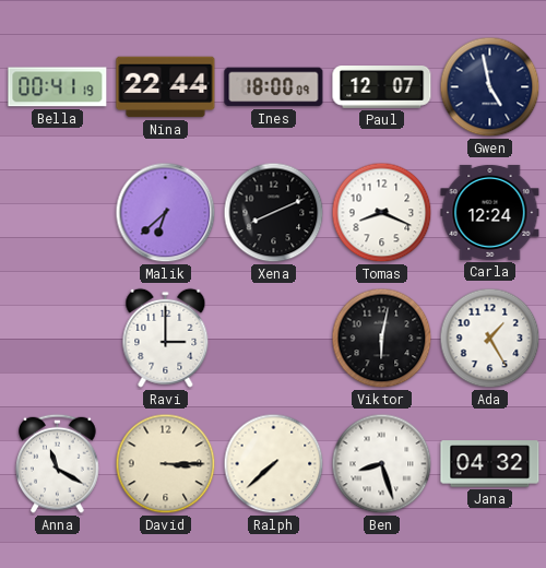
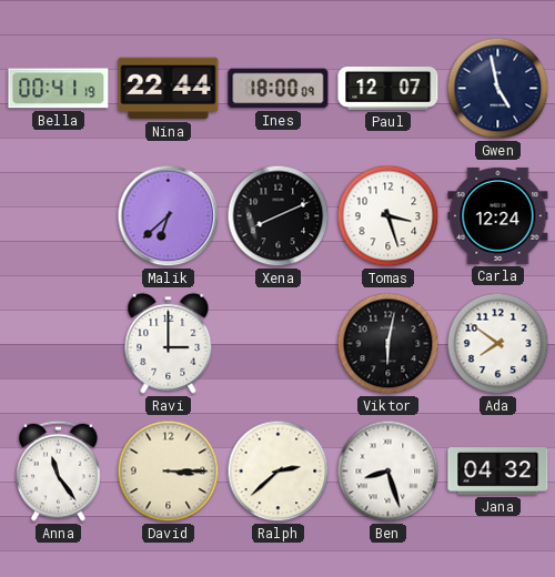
Tomas: 8:19 -> 3:27
Ada: 1:25 -> 7:51
Anna: 11:20 -> 11:24
Ralph: 7:38 -> 2:38
